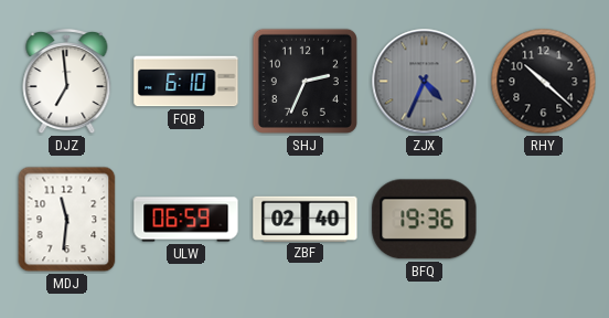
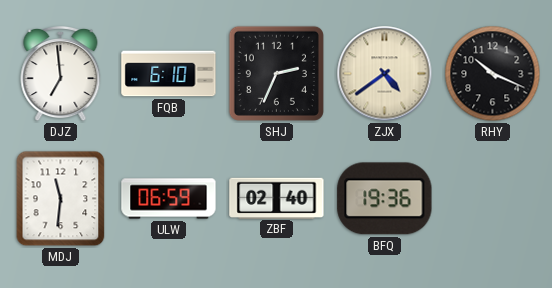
ZJX: 4:34 -> 4:39
ZJX dial: grey -> cream
RHY: 10:22 -> 10:19
